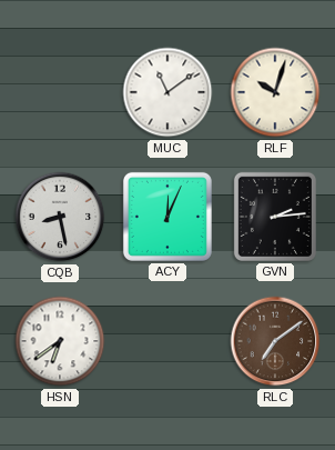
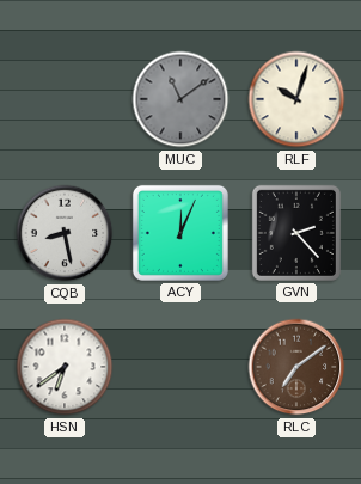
MUC dial: white -> grey
GVN: 2:14 -> 2:23
